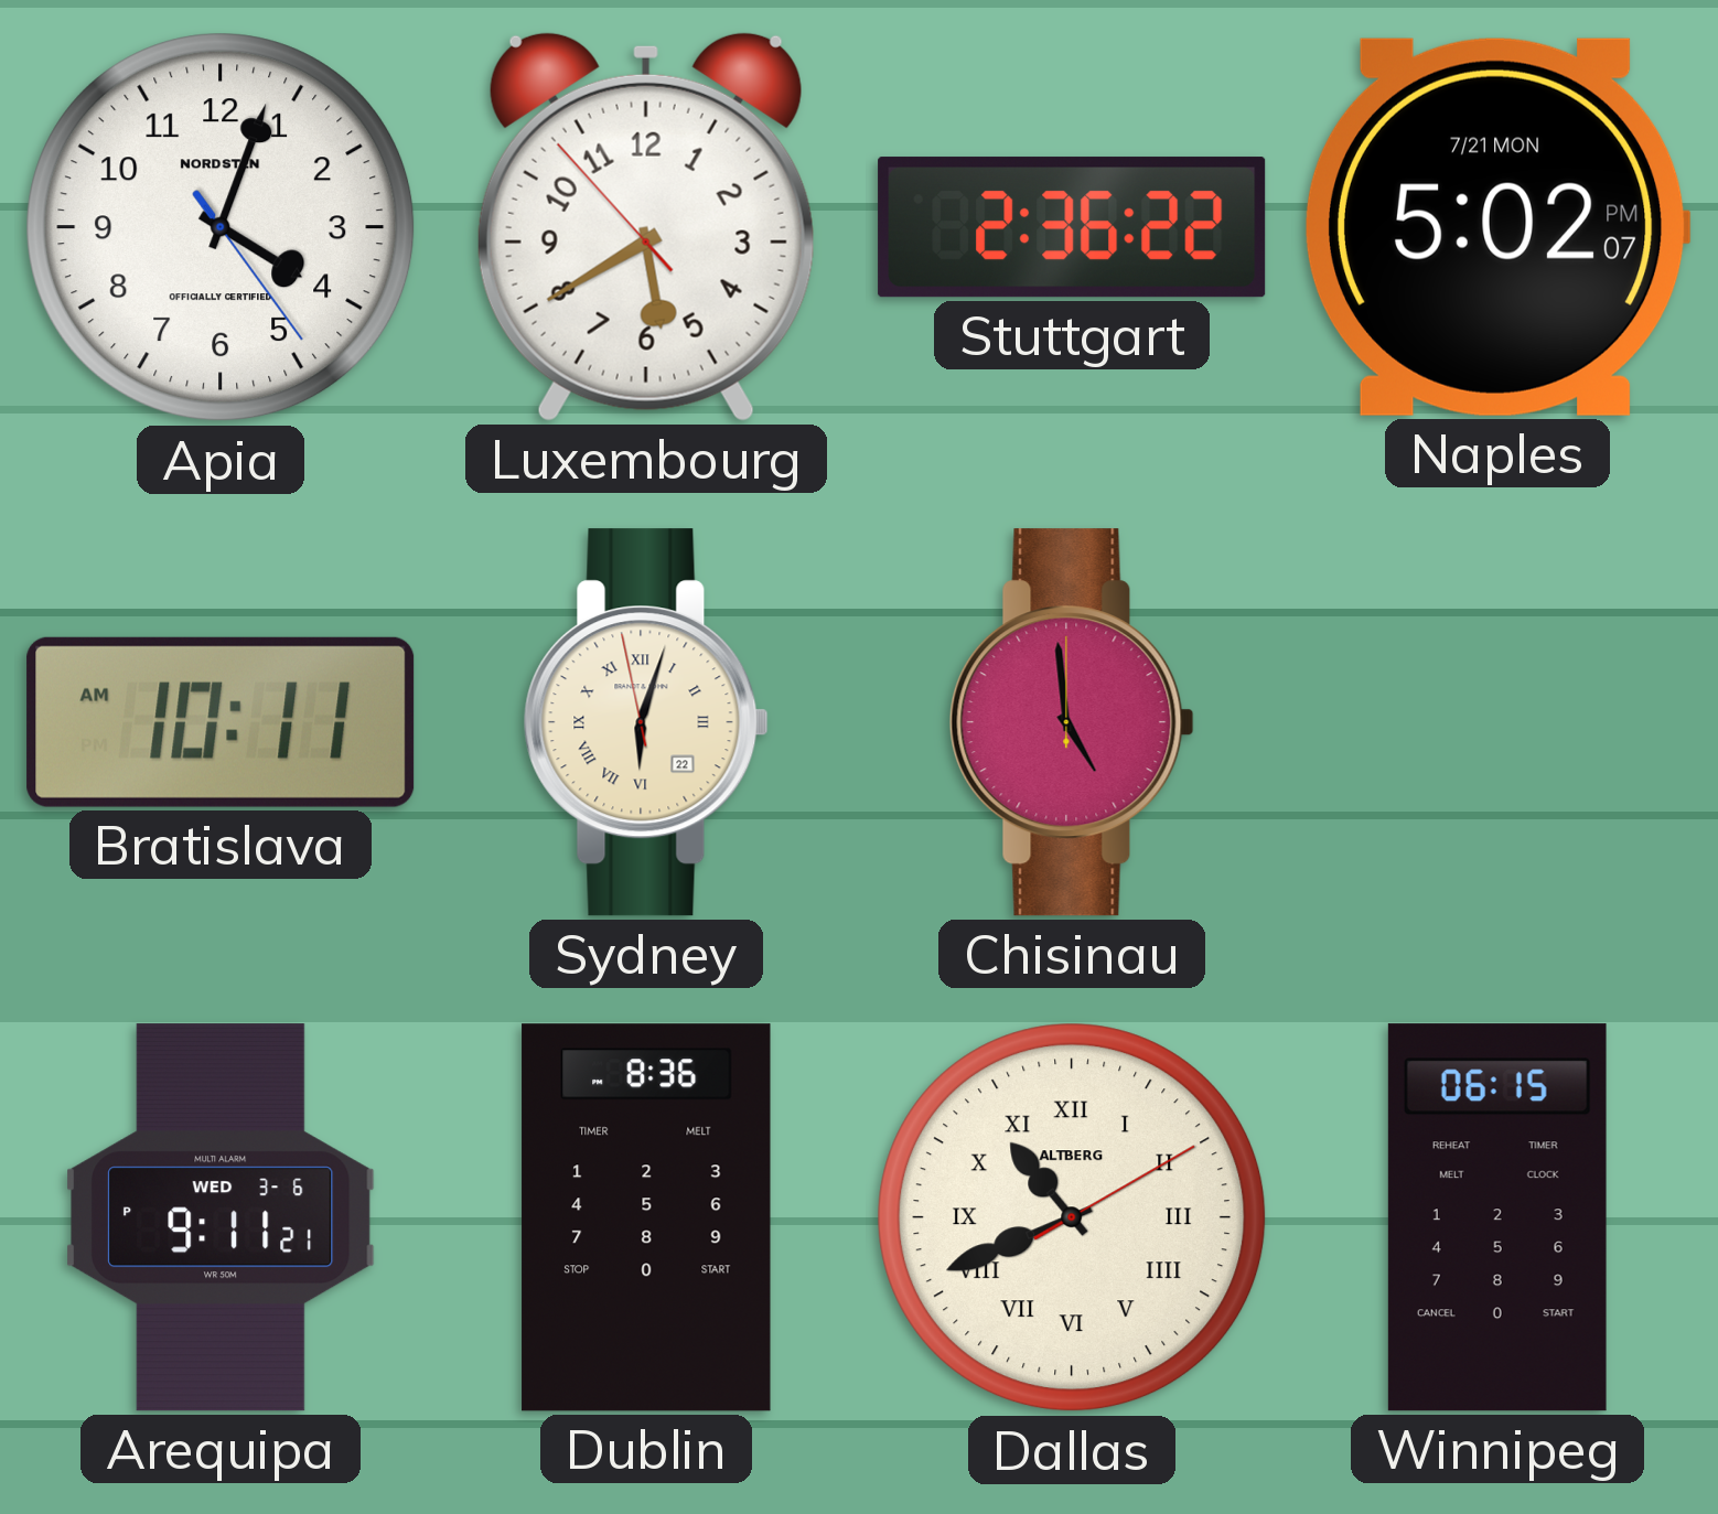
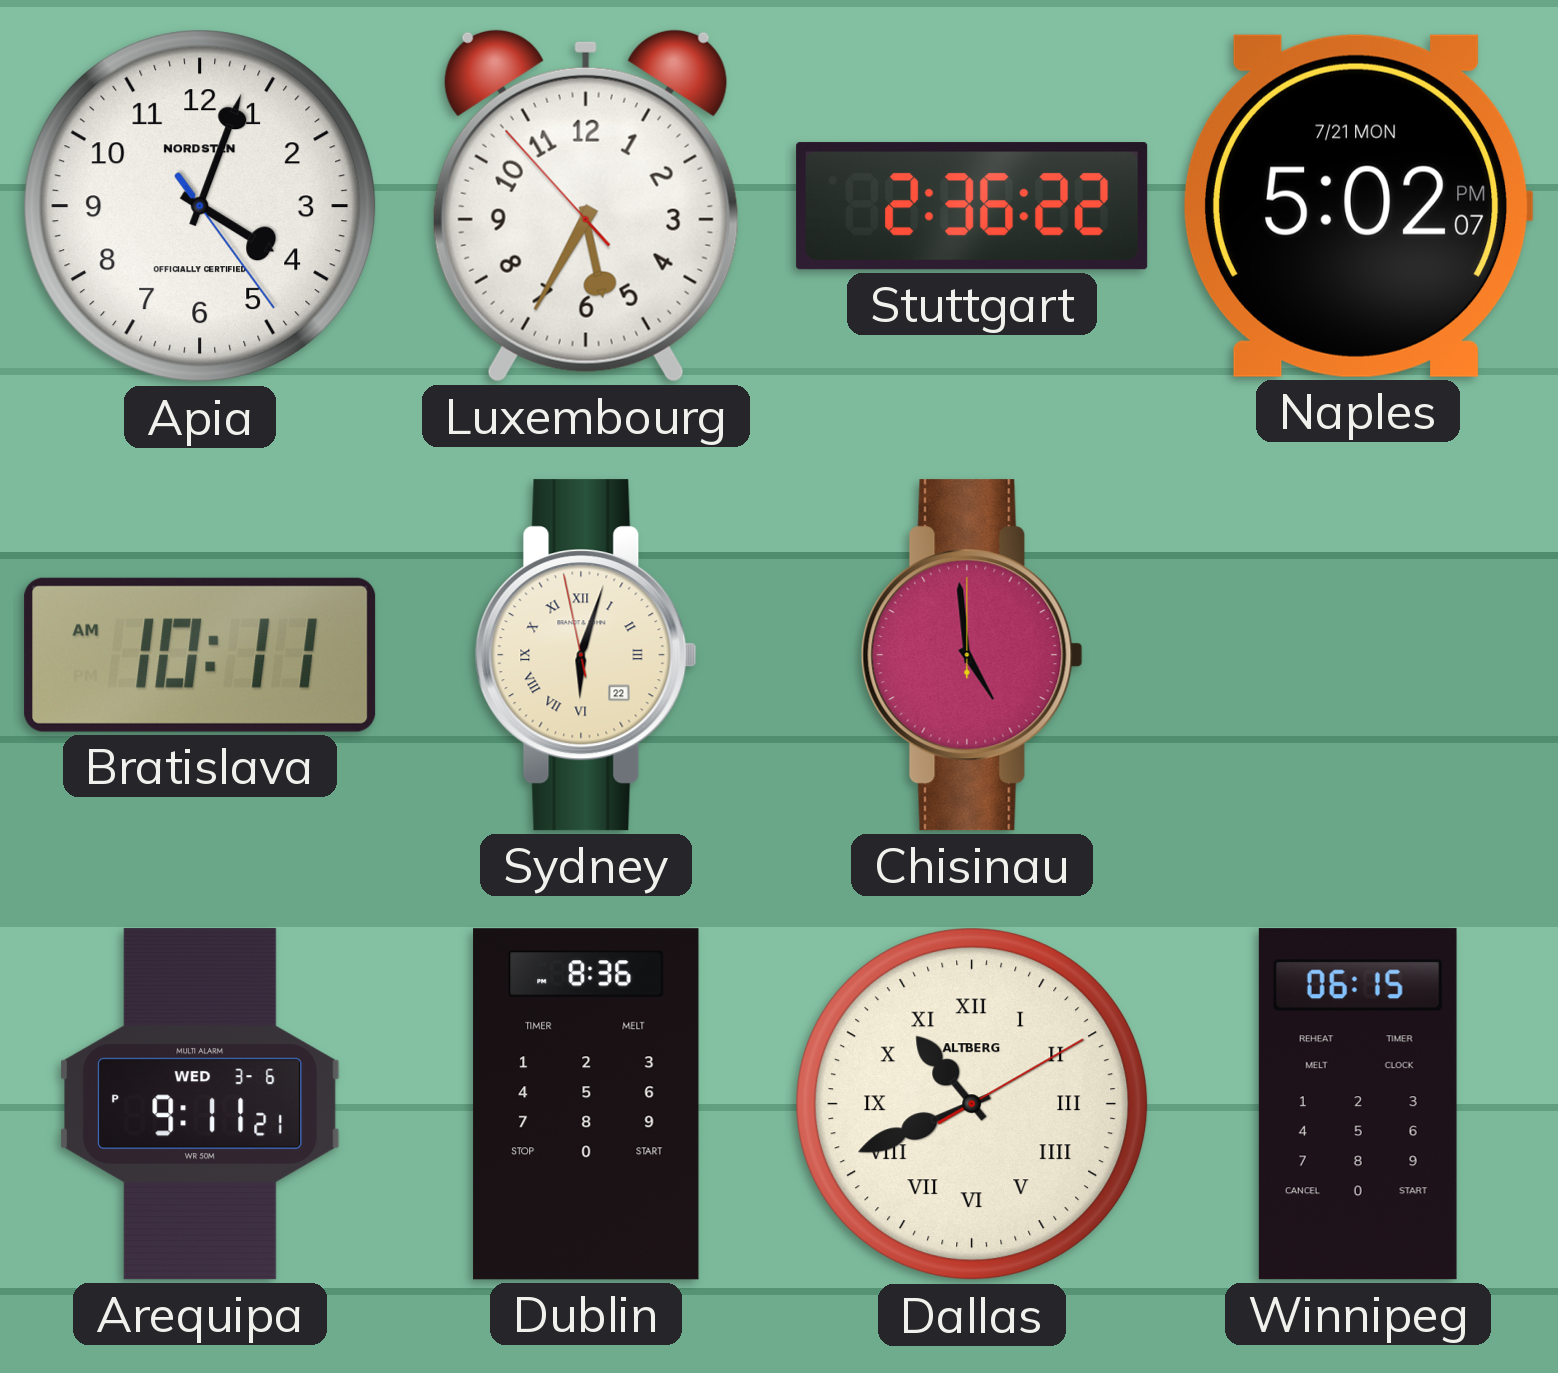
Luxembourg: 5:39 -> 5:34
